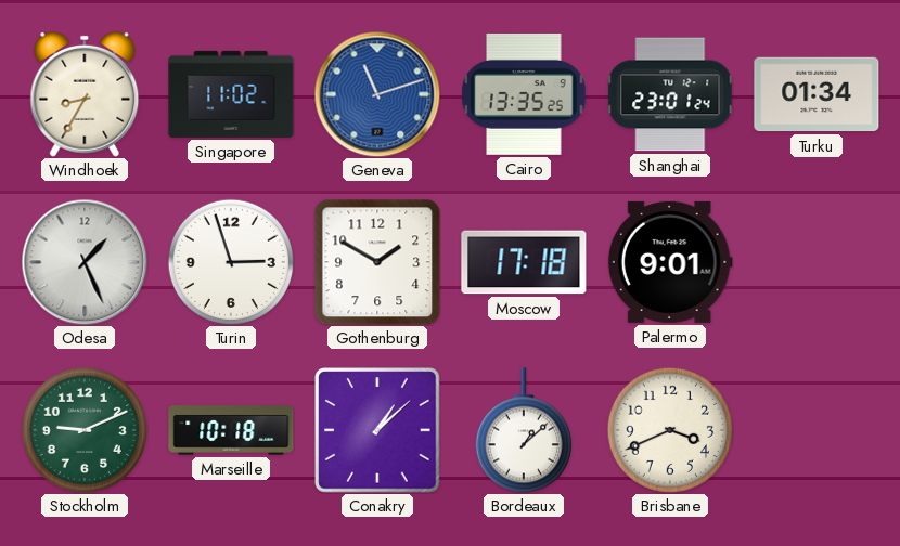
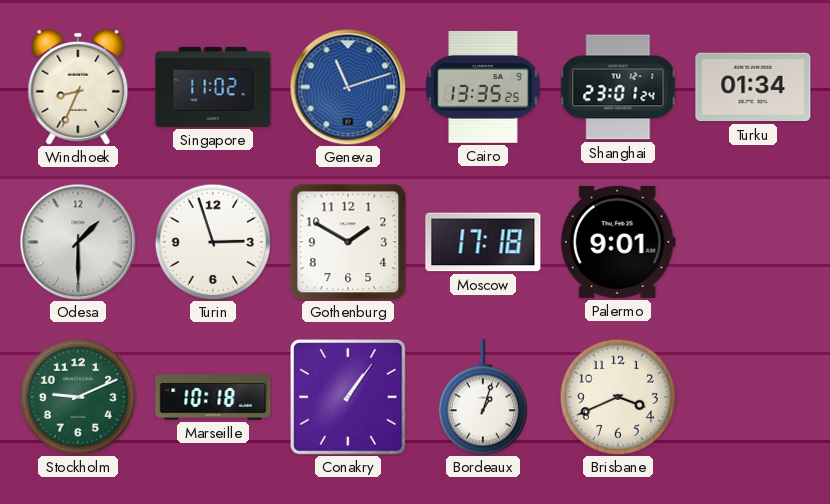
Windhoek: 8:35 -> 8:34
Odesa: 1:26 -> 1:30
Conakry: 1:08 -> 1:06
Bordeaux: 1:08 -> 1:03
